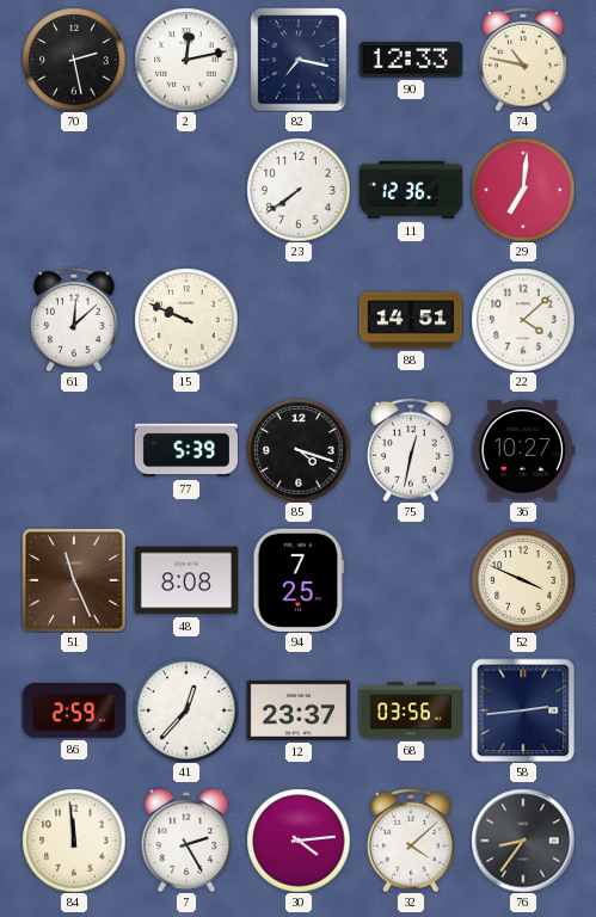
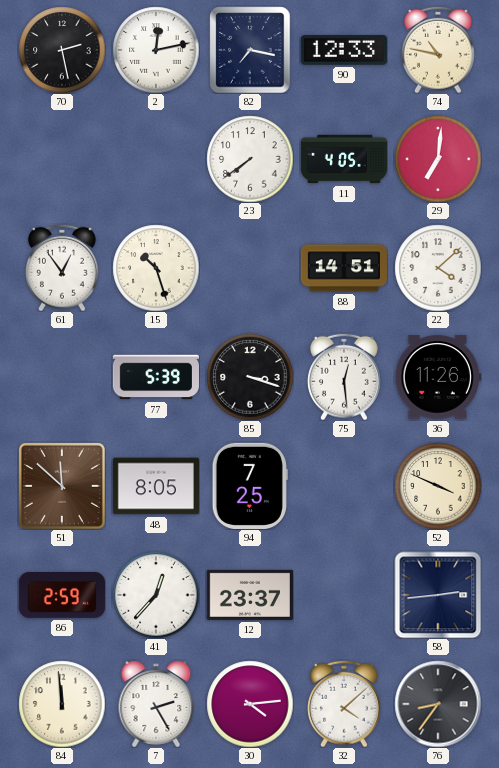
11: 12:36 -> 4:05
61: 12:08 -> 12:54
15: 9:49 -> 10:27
85: 4:18 -> 3:18
75: 12:32 -> 12:29
36: 10:27 -> 11:26
51: 11:26 -> 11:52
48: 8:08 -> 8:05
68: 03:56 -> none
